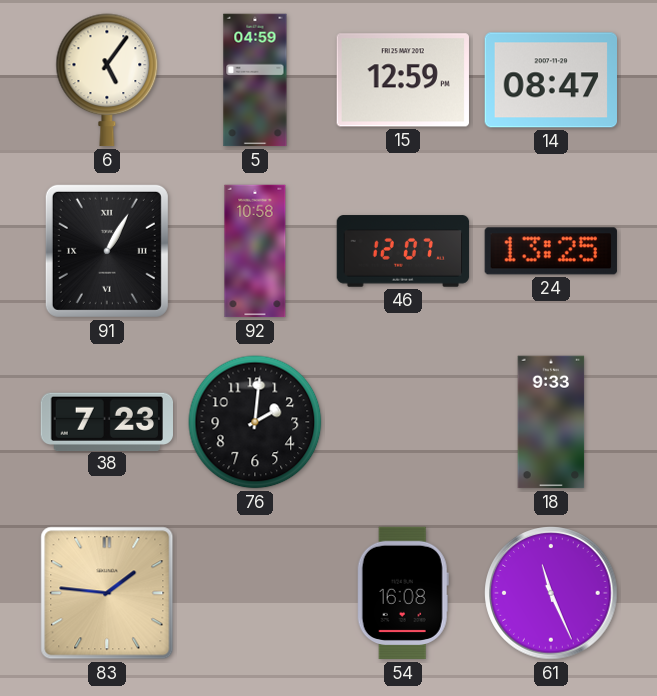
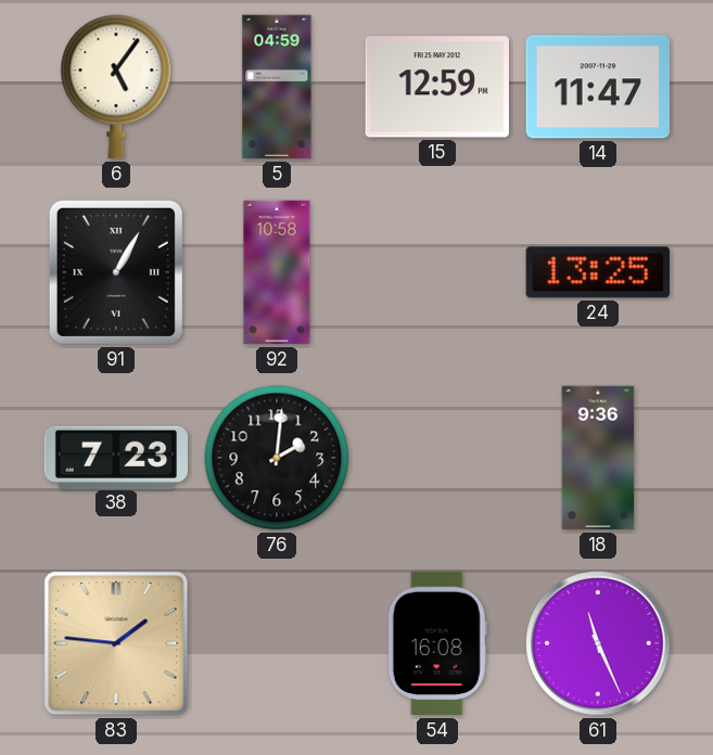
14: 08:47 -> 11:47
46: 12:07 -> none
18: 9:33 -> 9:36
